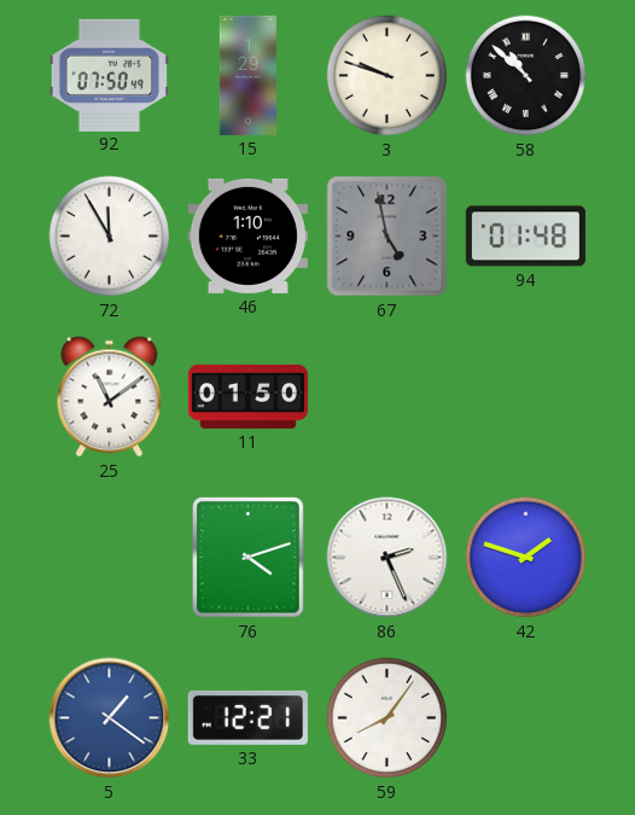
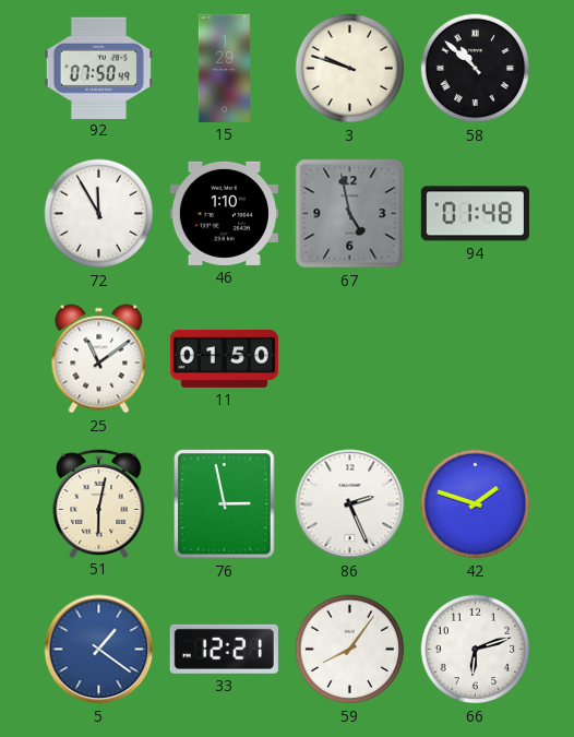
51: none -> 6:02
76: 4:12 -> 2:58
66: none -> 6:12
